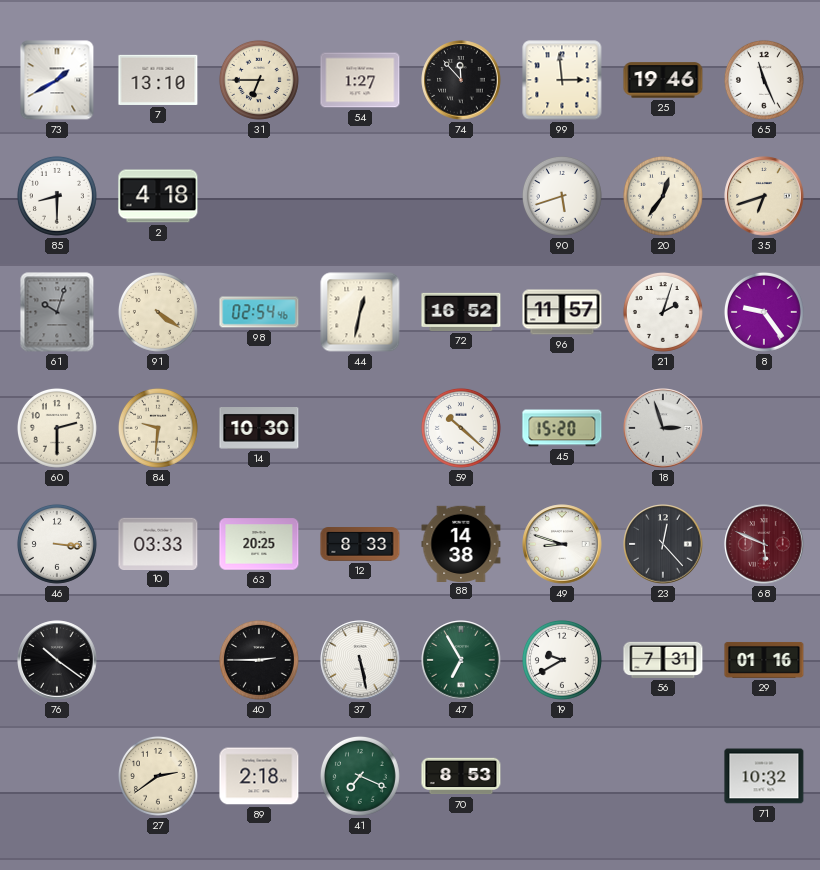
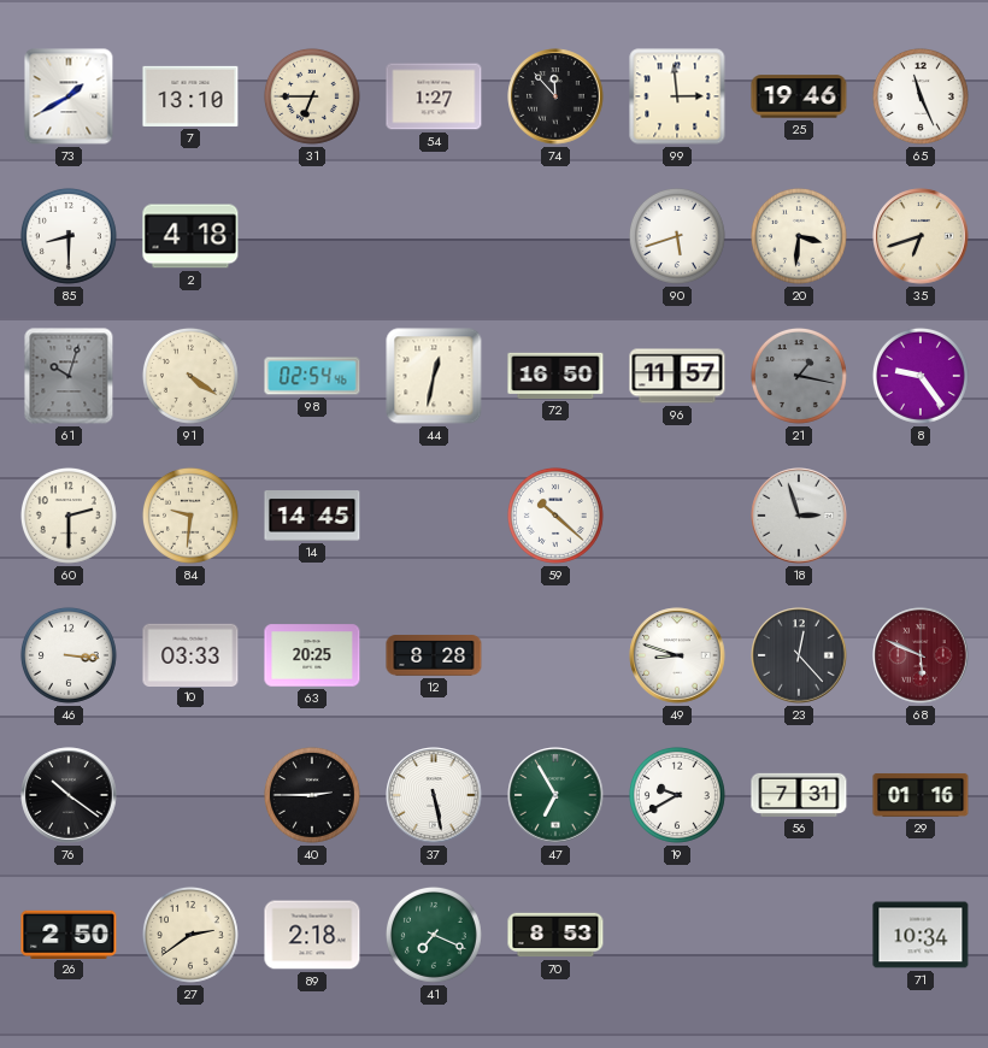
20: 12:36 -> 3:31
72: 16:52 -> 16:50
21: 2:03 -> 1:17
21 dial: white -> grey
14: 10:30 -> 14:45
45: 15:20 -> none
12: 8:33 -> 8:28
88: 14:38 -> none
26: none -> 2:50
71: 10:32 -> 10:34
